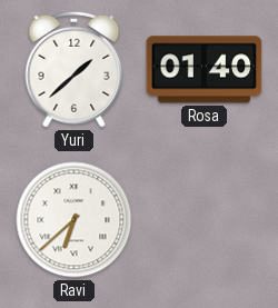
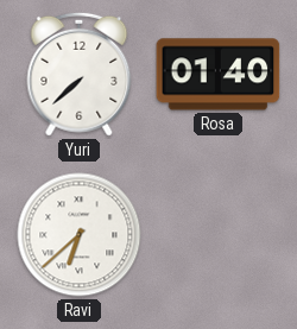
Yuri: 1:38 -> 7:38
